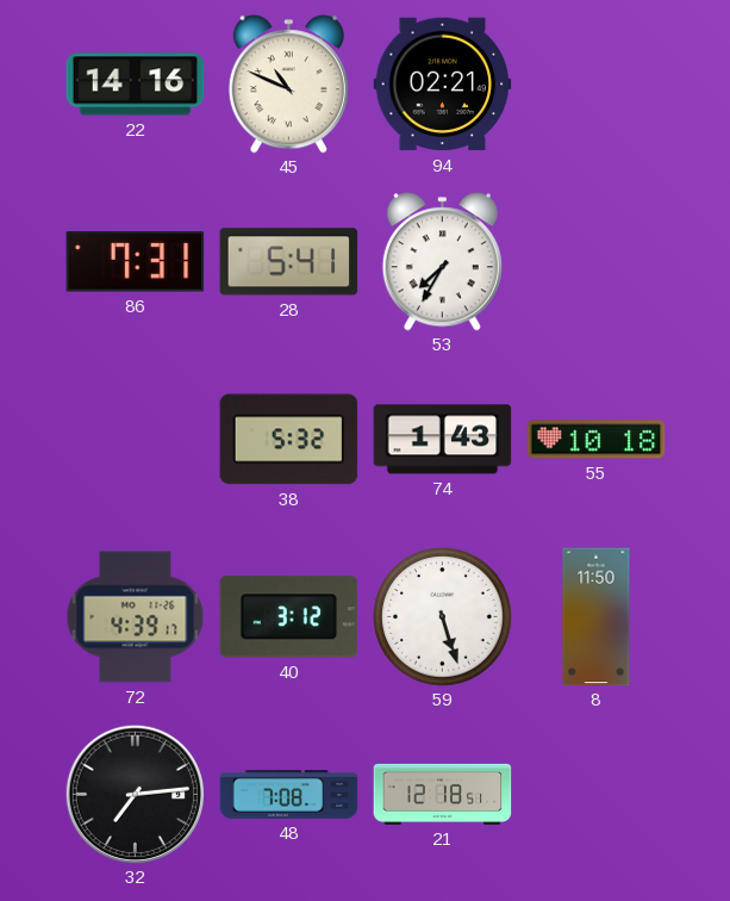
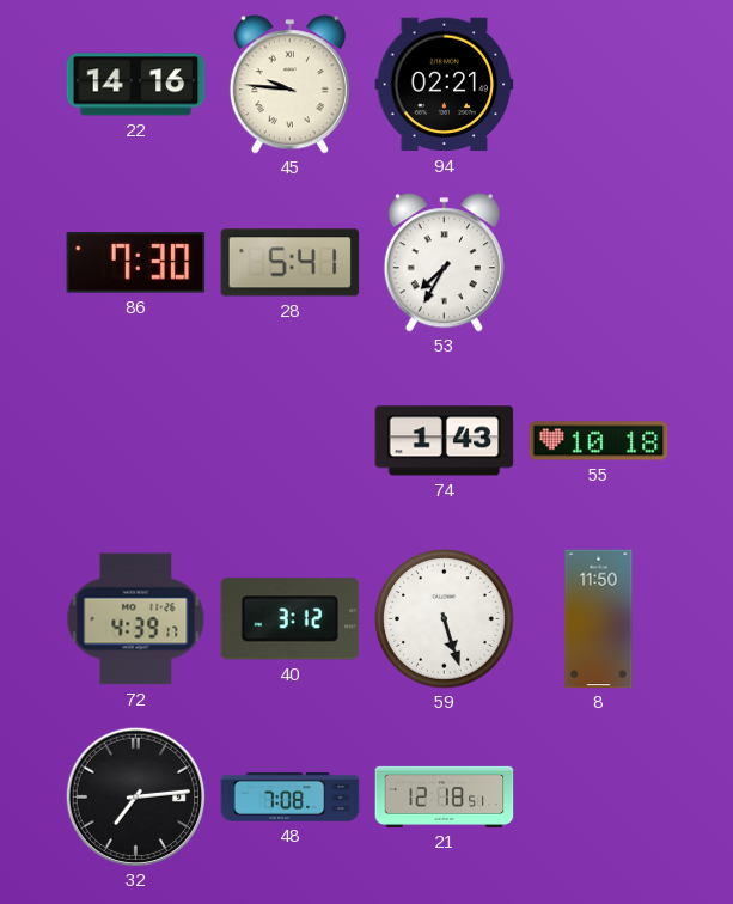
45: 10:49 -> 9:46
86: 7:31 -> 7:30
38: 5:32 -> none
